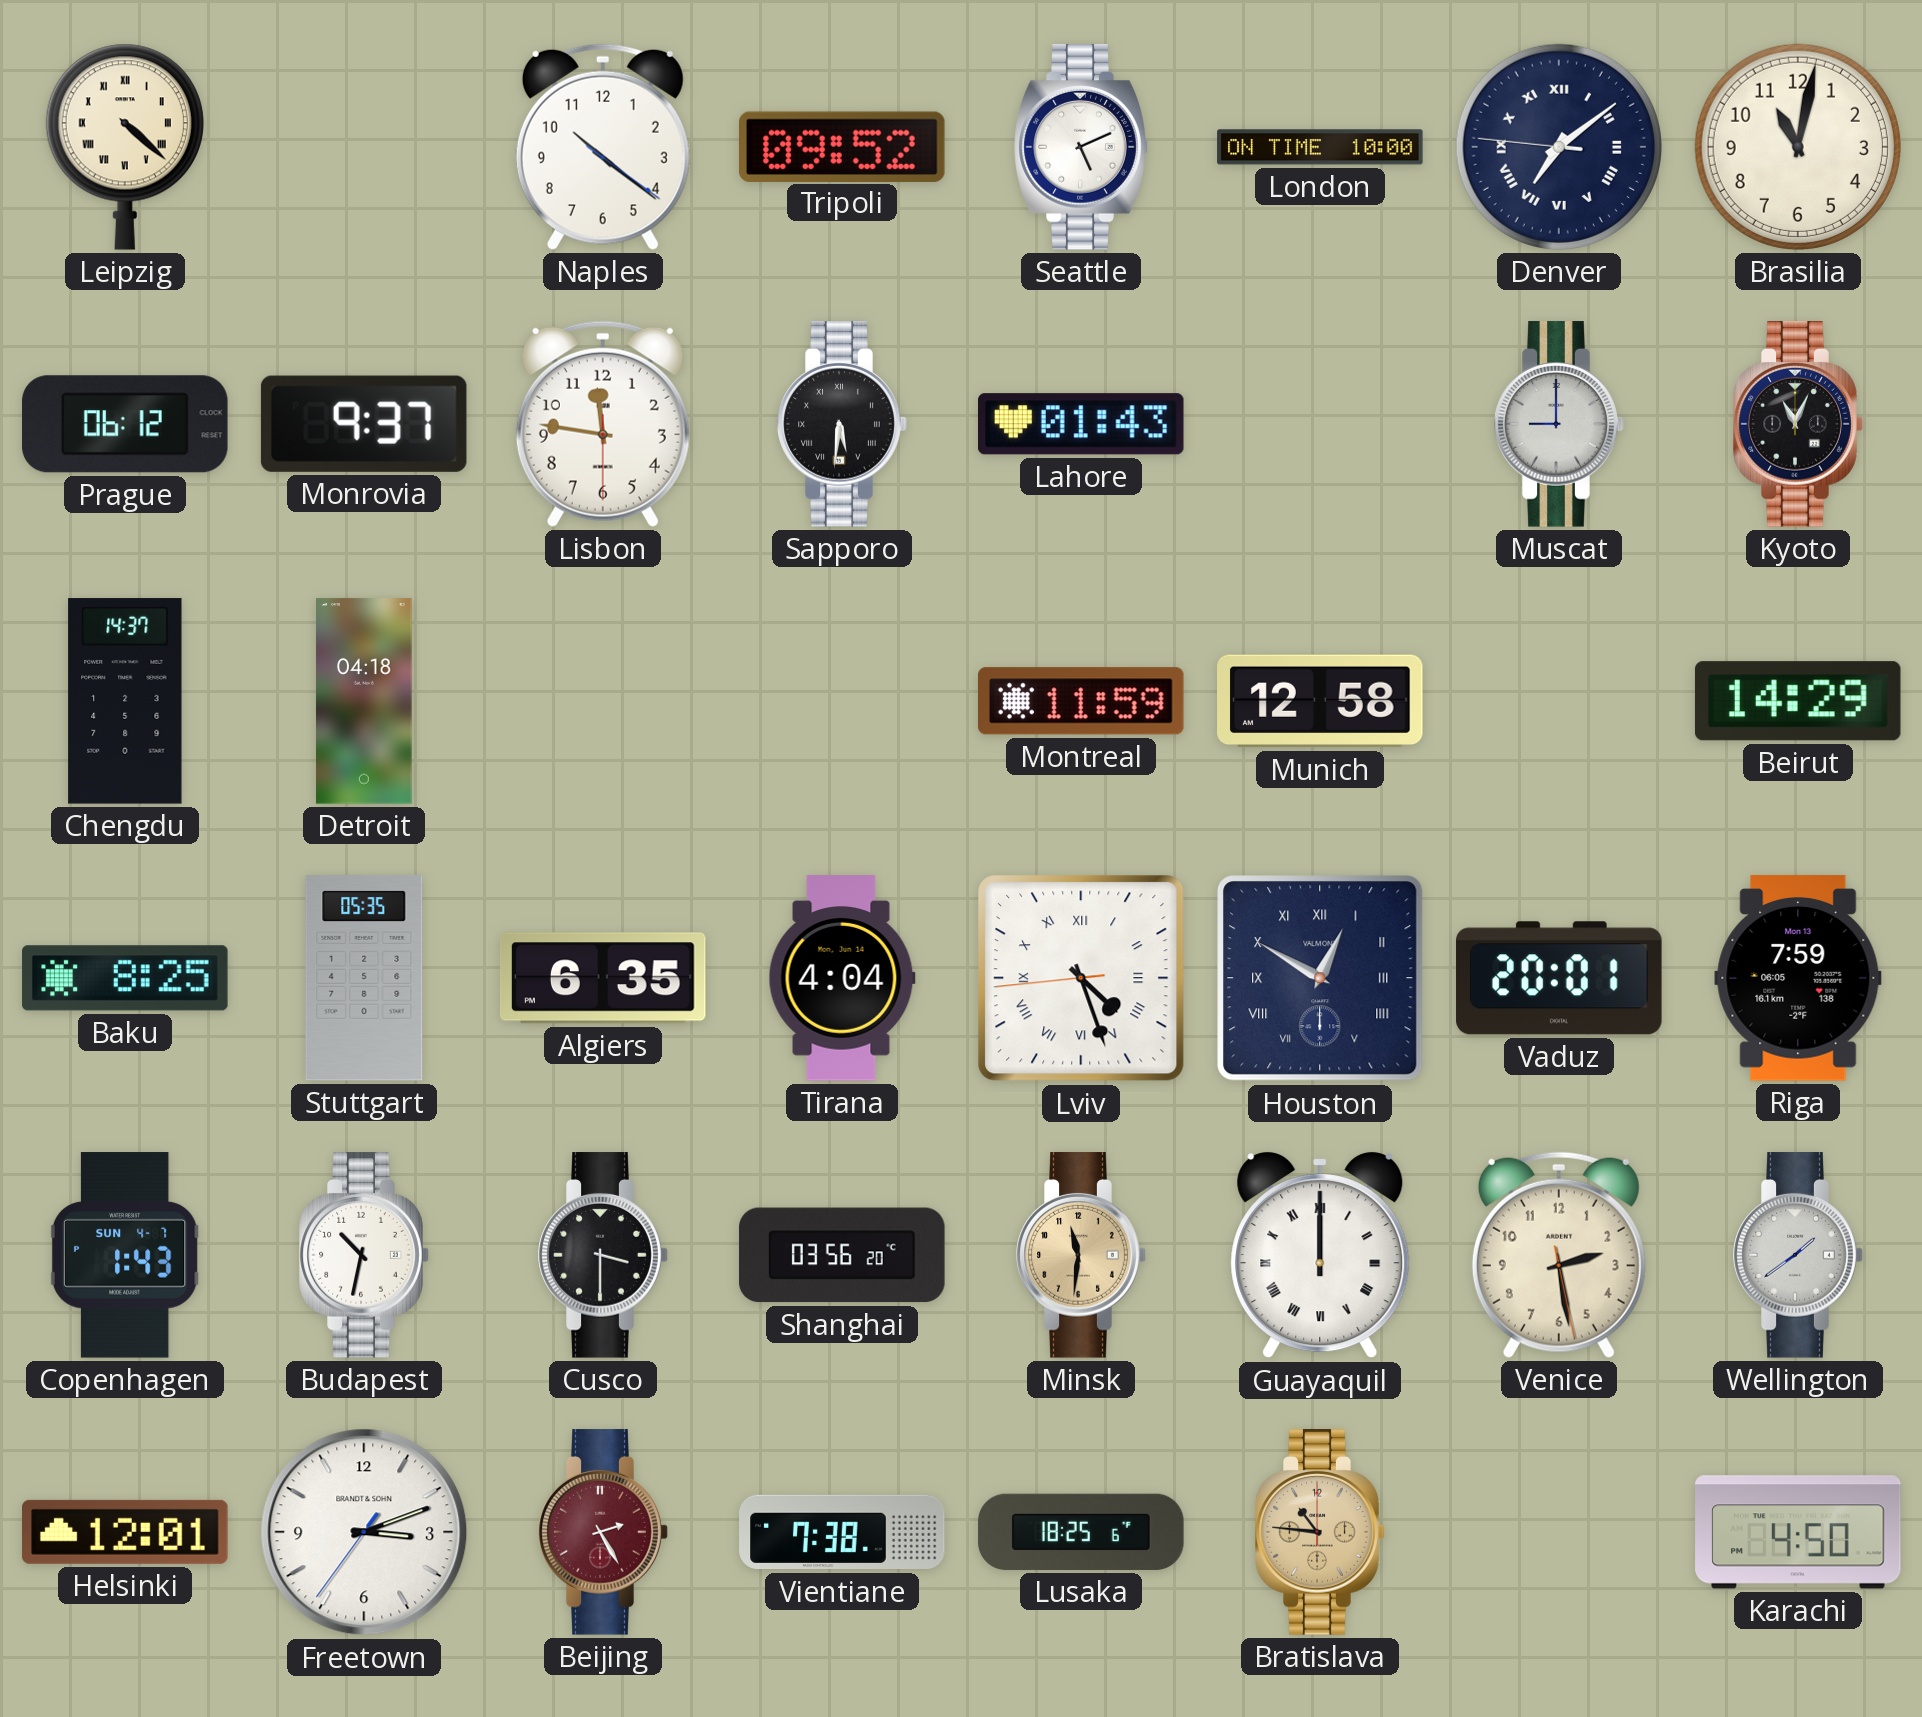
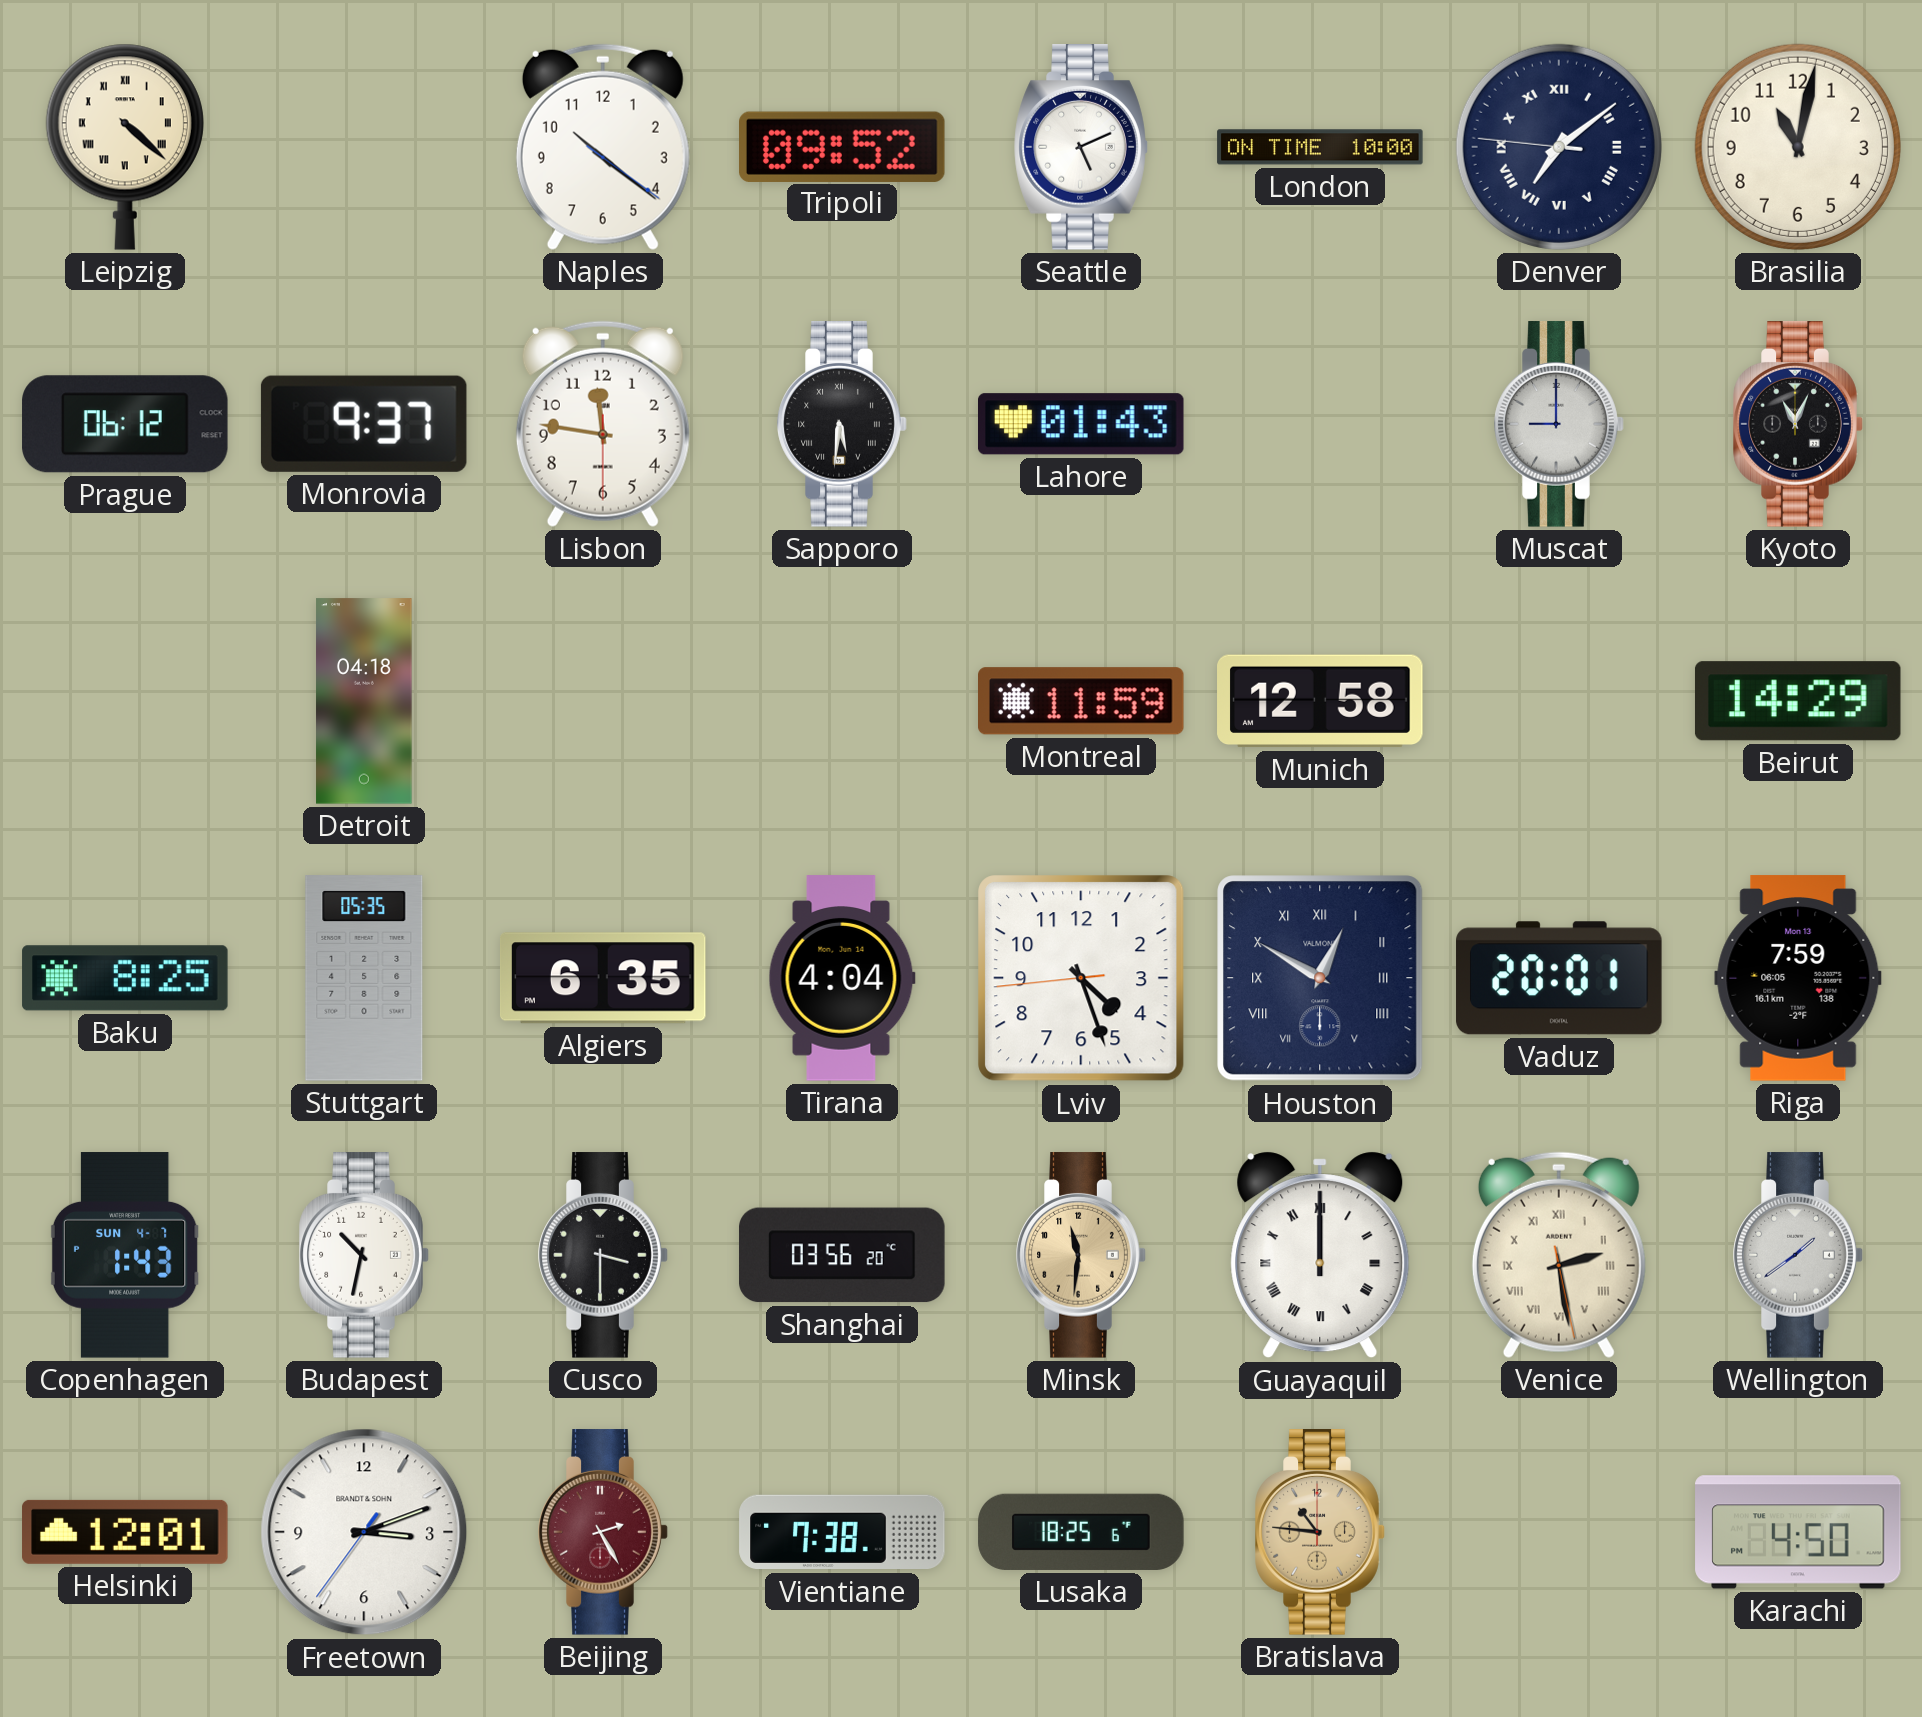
Chengdu: 14:37 -> none
Lviv numerals: Roman -> Arabic
Venice numerals: Arabic -> Roman
